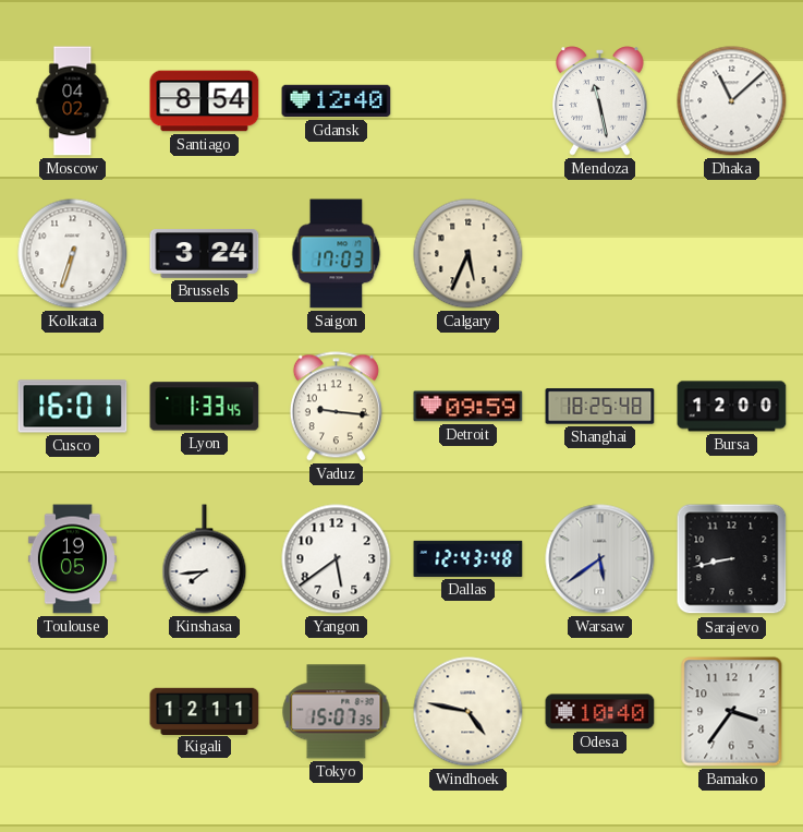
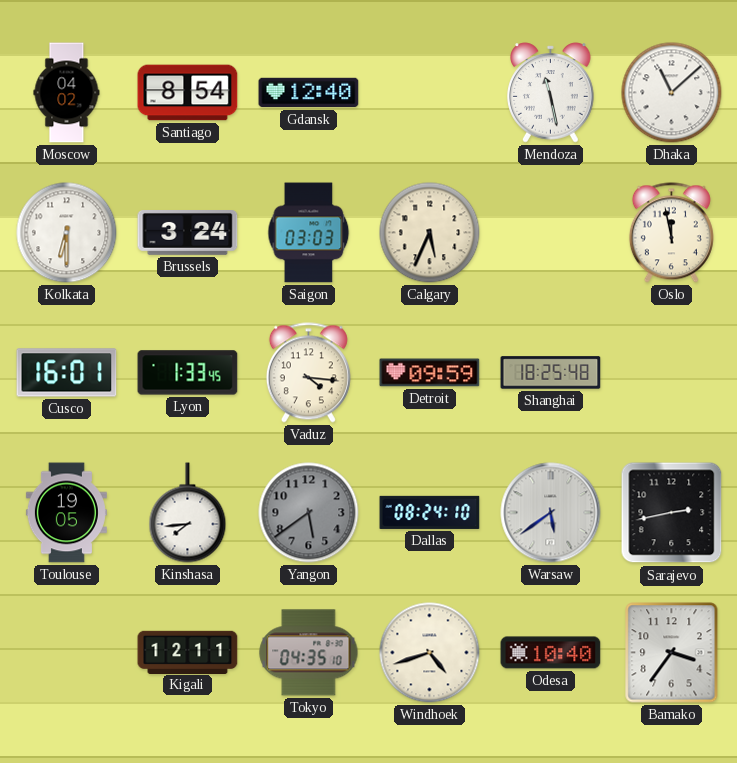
Kolkata: 6:33 -> 6:30
Saigon: 17:03 -> 03:03
Oslo: none -> 11:58
Vaduz: 9:16 -> 4:16
Bursa: 12:00 -> none
Yangon dial: white -> grey
Dallas: 12:43 -> 08:24
Sarajevo: 8:43 -> 2:43
Tokyo: 15:07 -> 04:35
Windhoek: 4:47 -> 4:42
